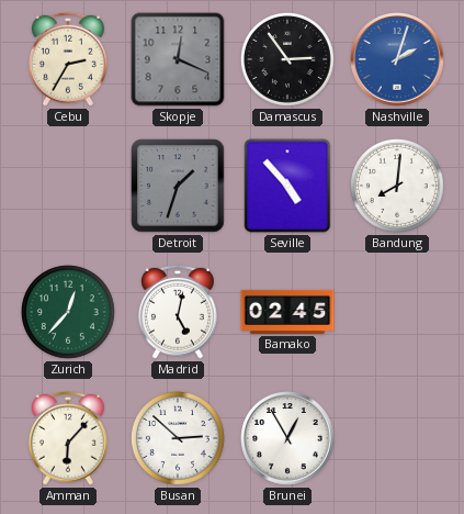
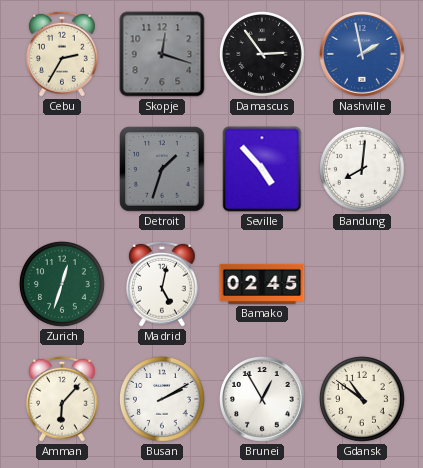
Skopje: 12:19 -> 12:18
Nashville: 2:03 -> 1:58
Zurich: 12:37 -> 12:33
Busan: 2:52 -> 2:10
Gdansk: none -> 10:51
